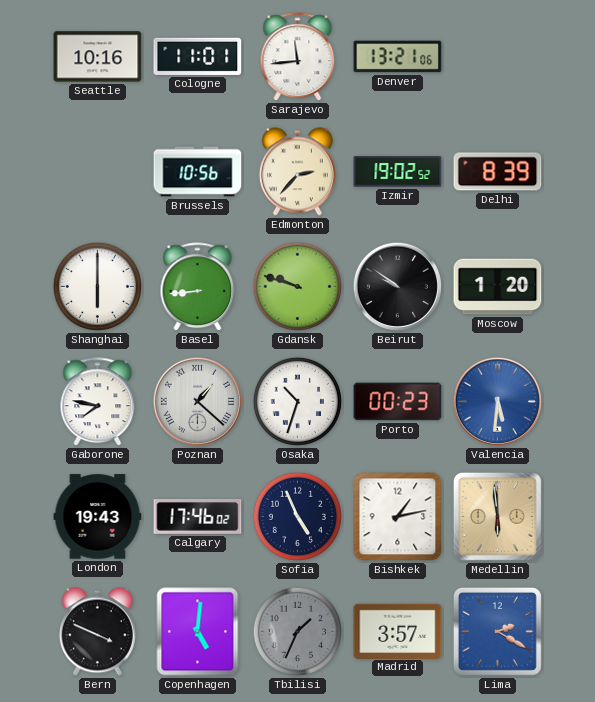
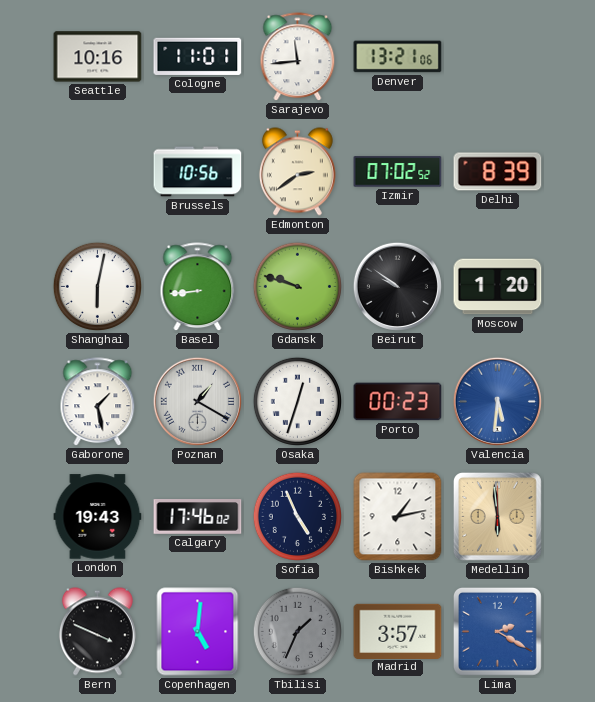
Edmonton: 2:37 -> 2:39
Izmir: 19:02 -> 07:02
Shanghai: 6:00 -> 6:02
Gaborone: 7:47 -> 1:28
Poznan: 1:22 -> 1:20
Osaka: 10:33 -> 12:33
